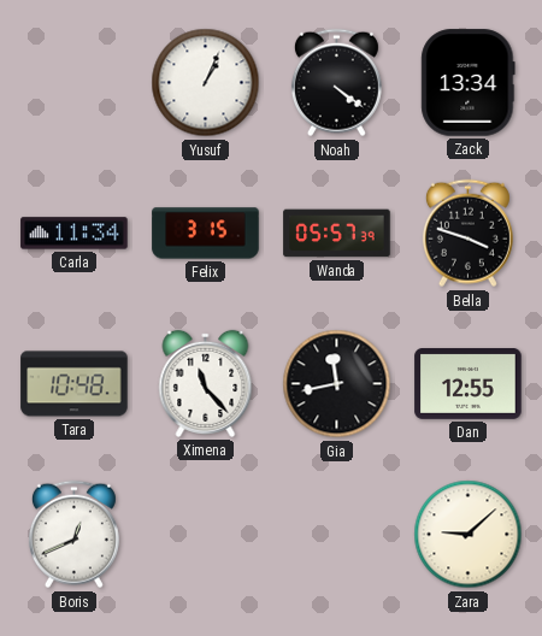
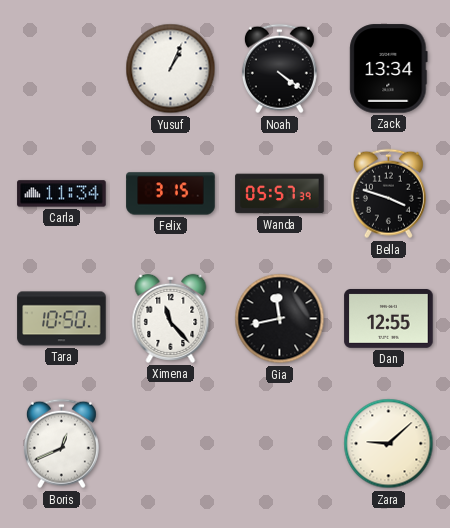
Tara: 10:48 -> 10:50
